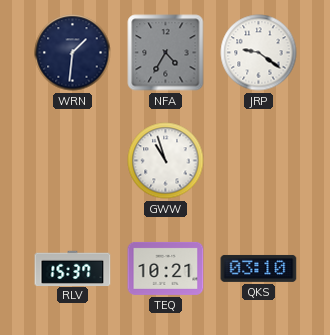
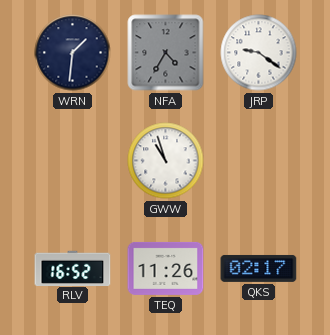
RLV: 15:37 -> 16:52
TEQ: 10:21 -> 11:26
QKS: 03:10 -> 02:17
